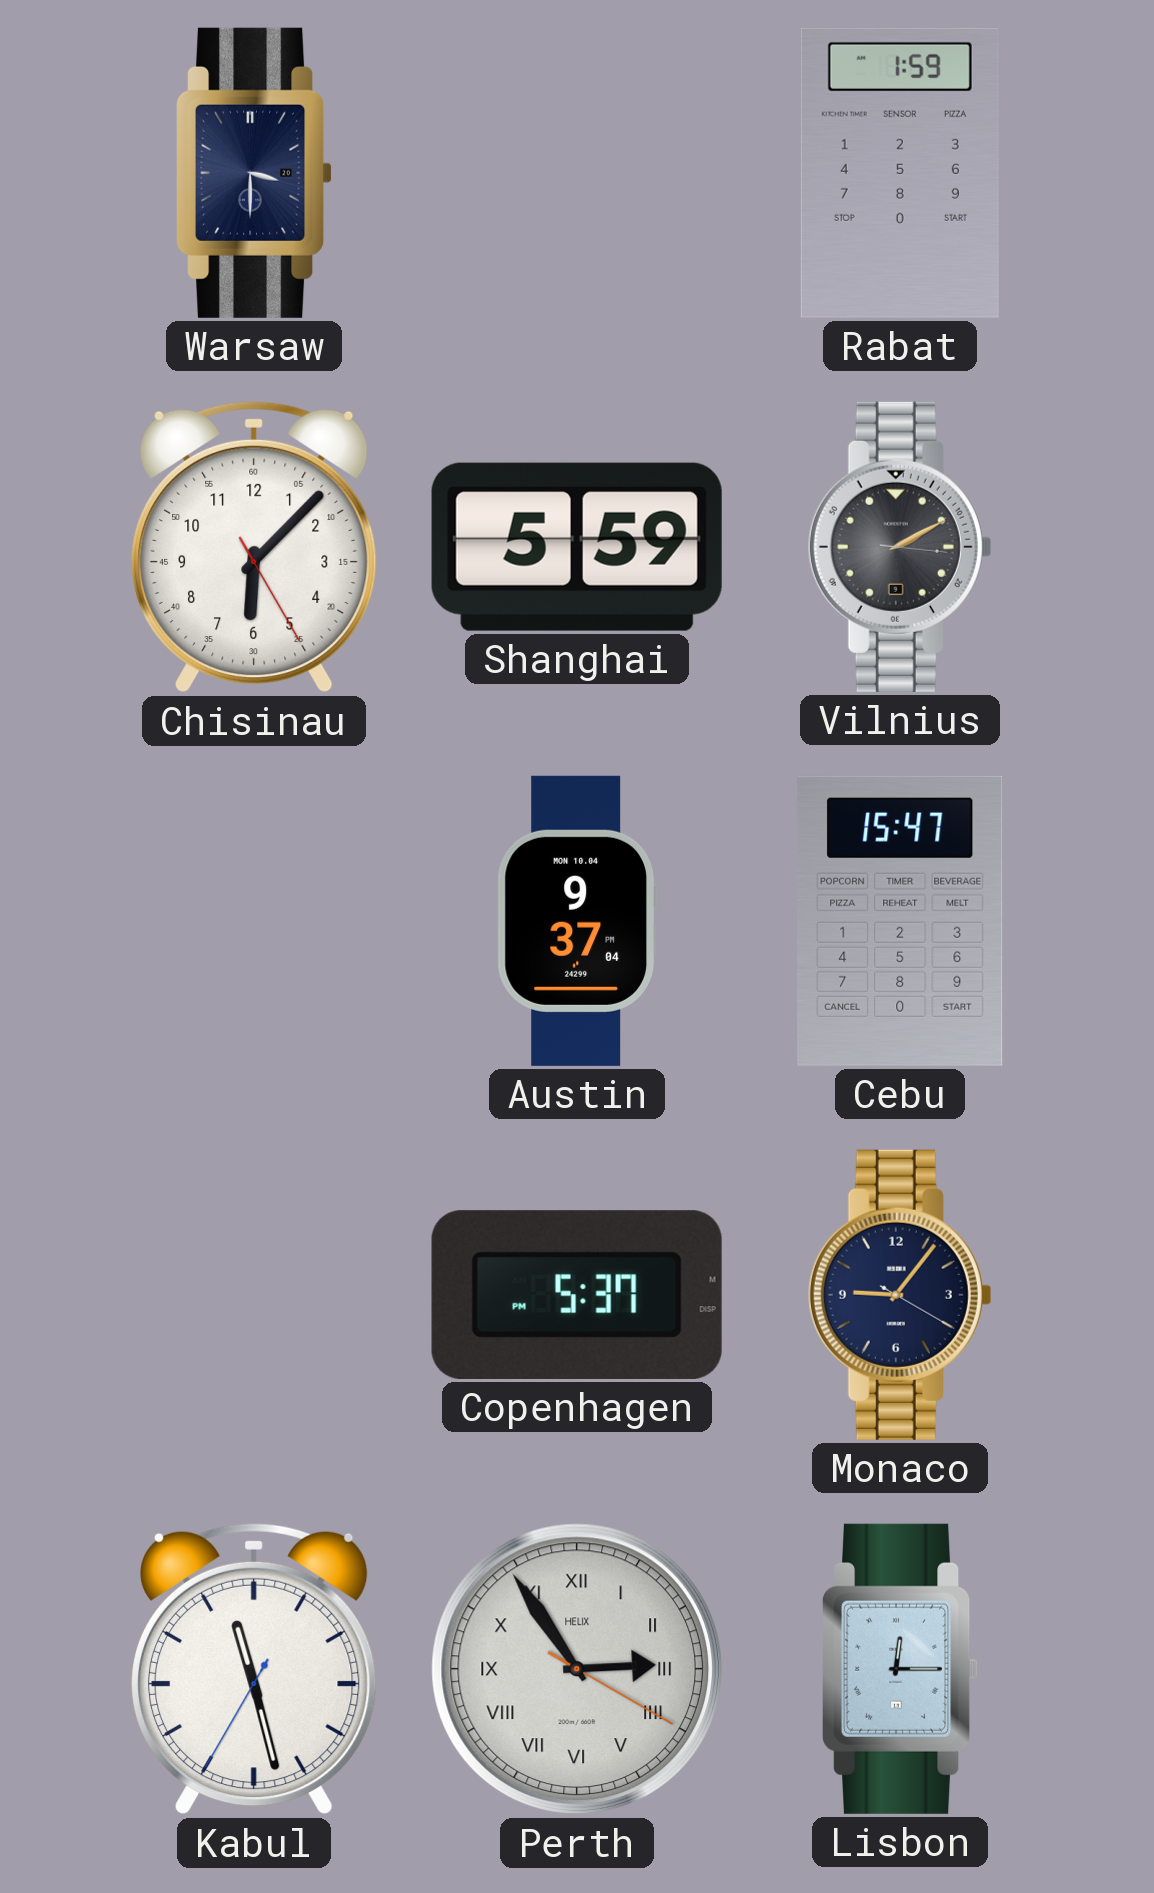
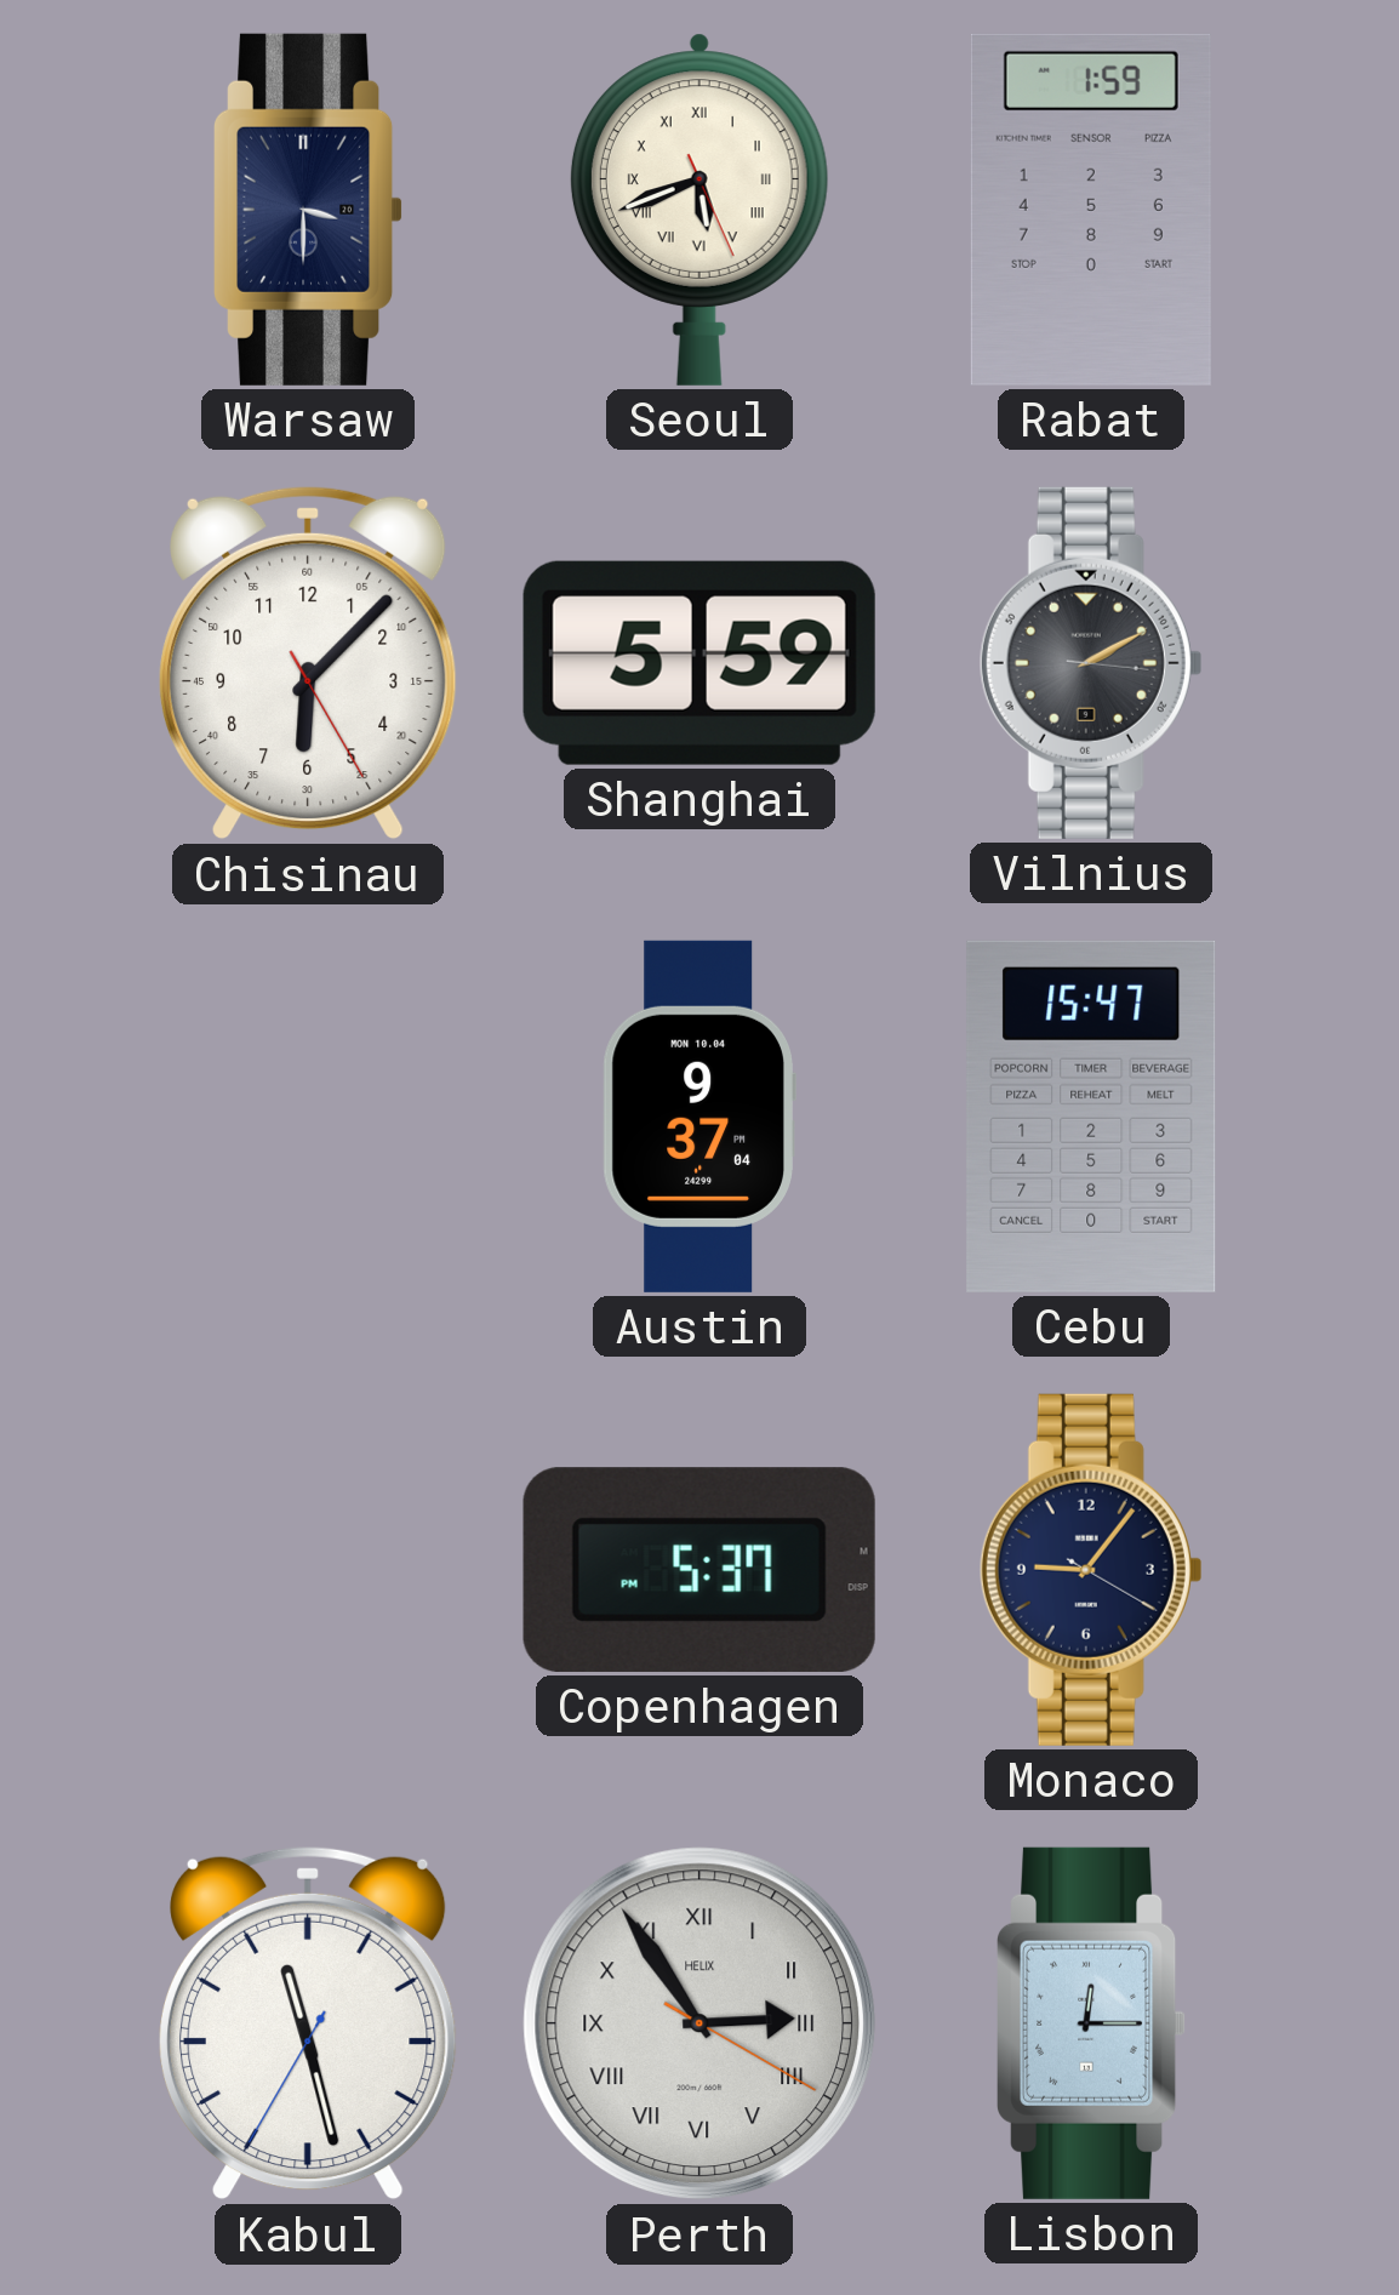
Seoul: none -> 5:41
